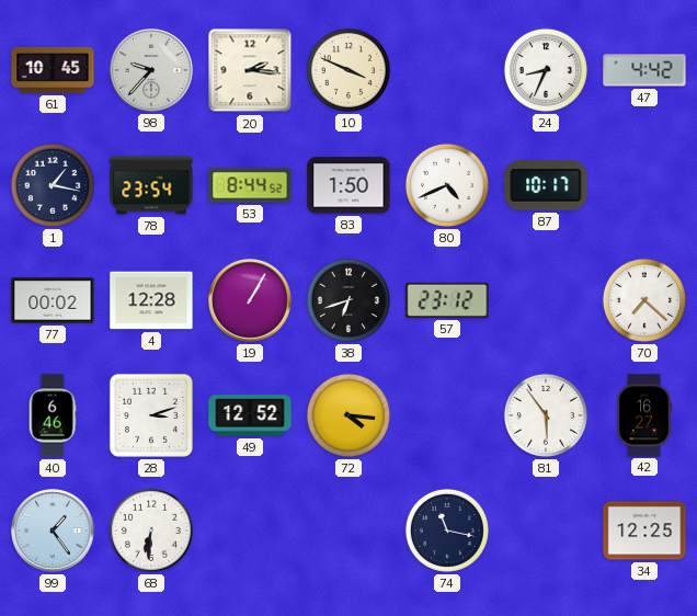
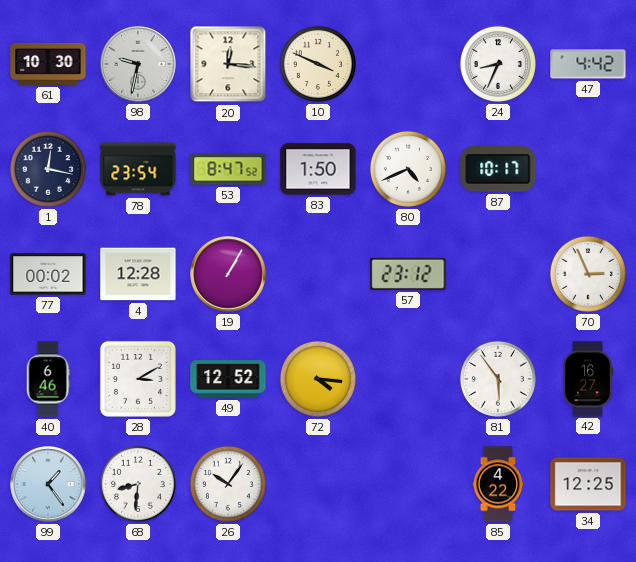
61: 10:45 -> 10:30
98: 9:37 -> 9:32
20: 2:16 -> 12:16
1: 1:17 -> 12:17
53: 8:44 -> 8:47
38: 6:42 -> none
70: 7:22 -> 2:56
28: 3:12 -> 3:10
68: 6:31 -> 8:31
26: none -> 10:06
74: 11:17 -> none
85: none -> 4:22
